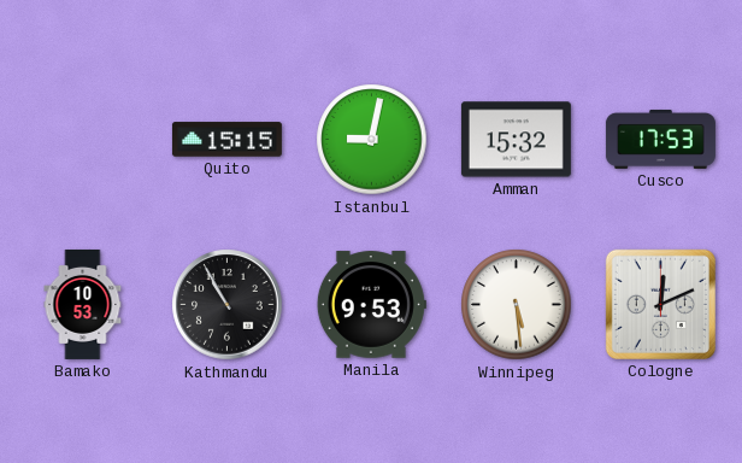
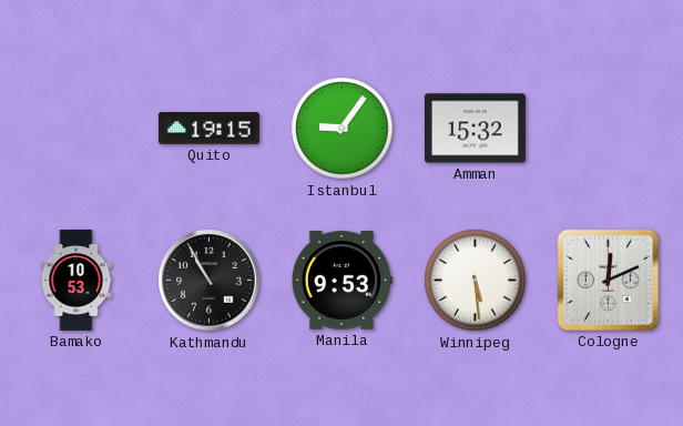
Quito: 15:15 -> 19:15
Istanbul: 9:02 -> 9:06
Cusco: 17:53 -> none
